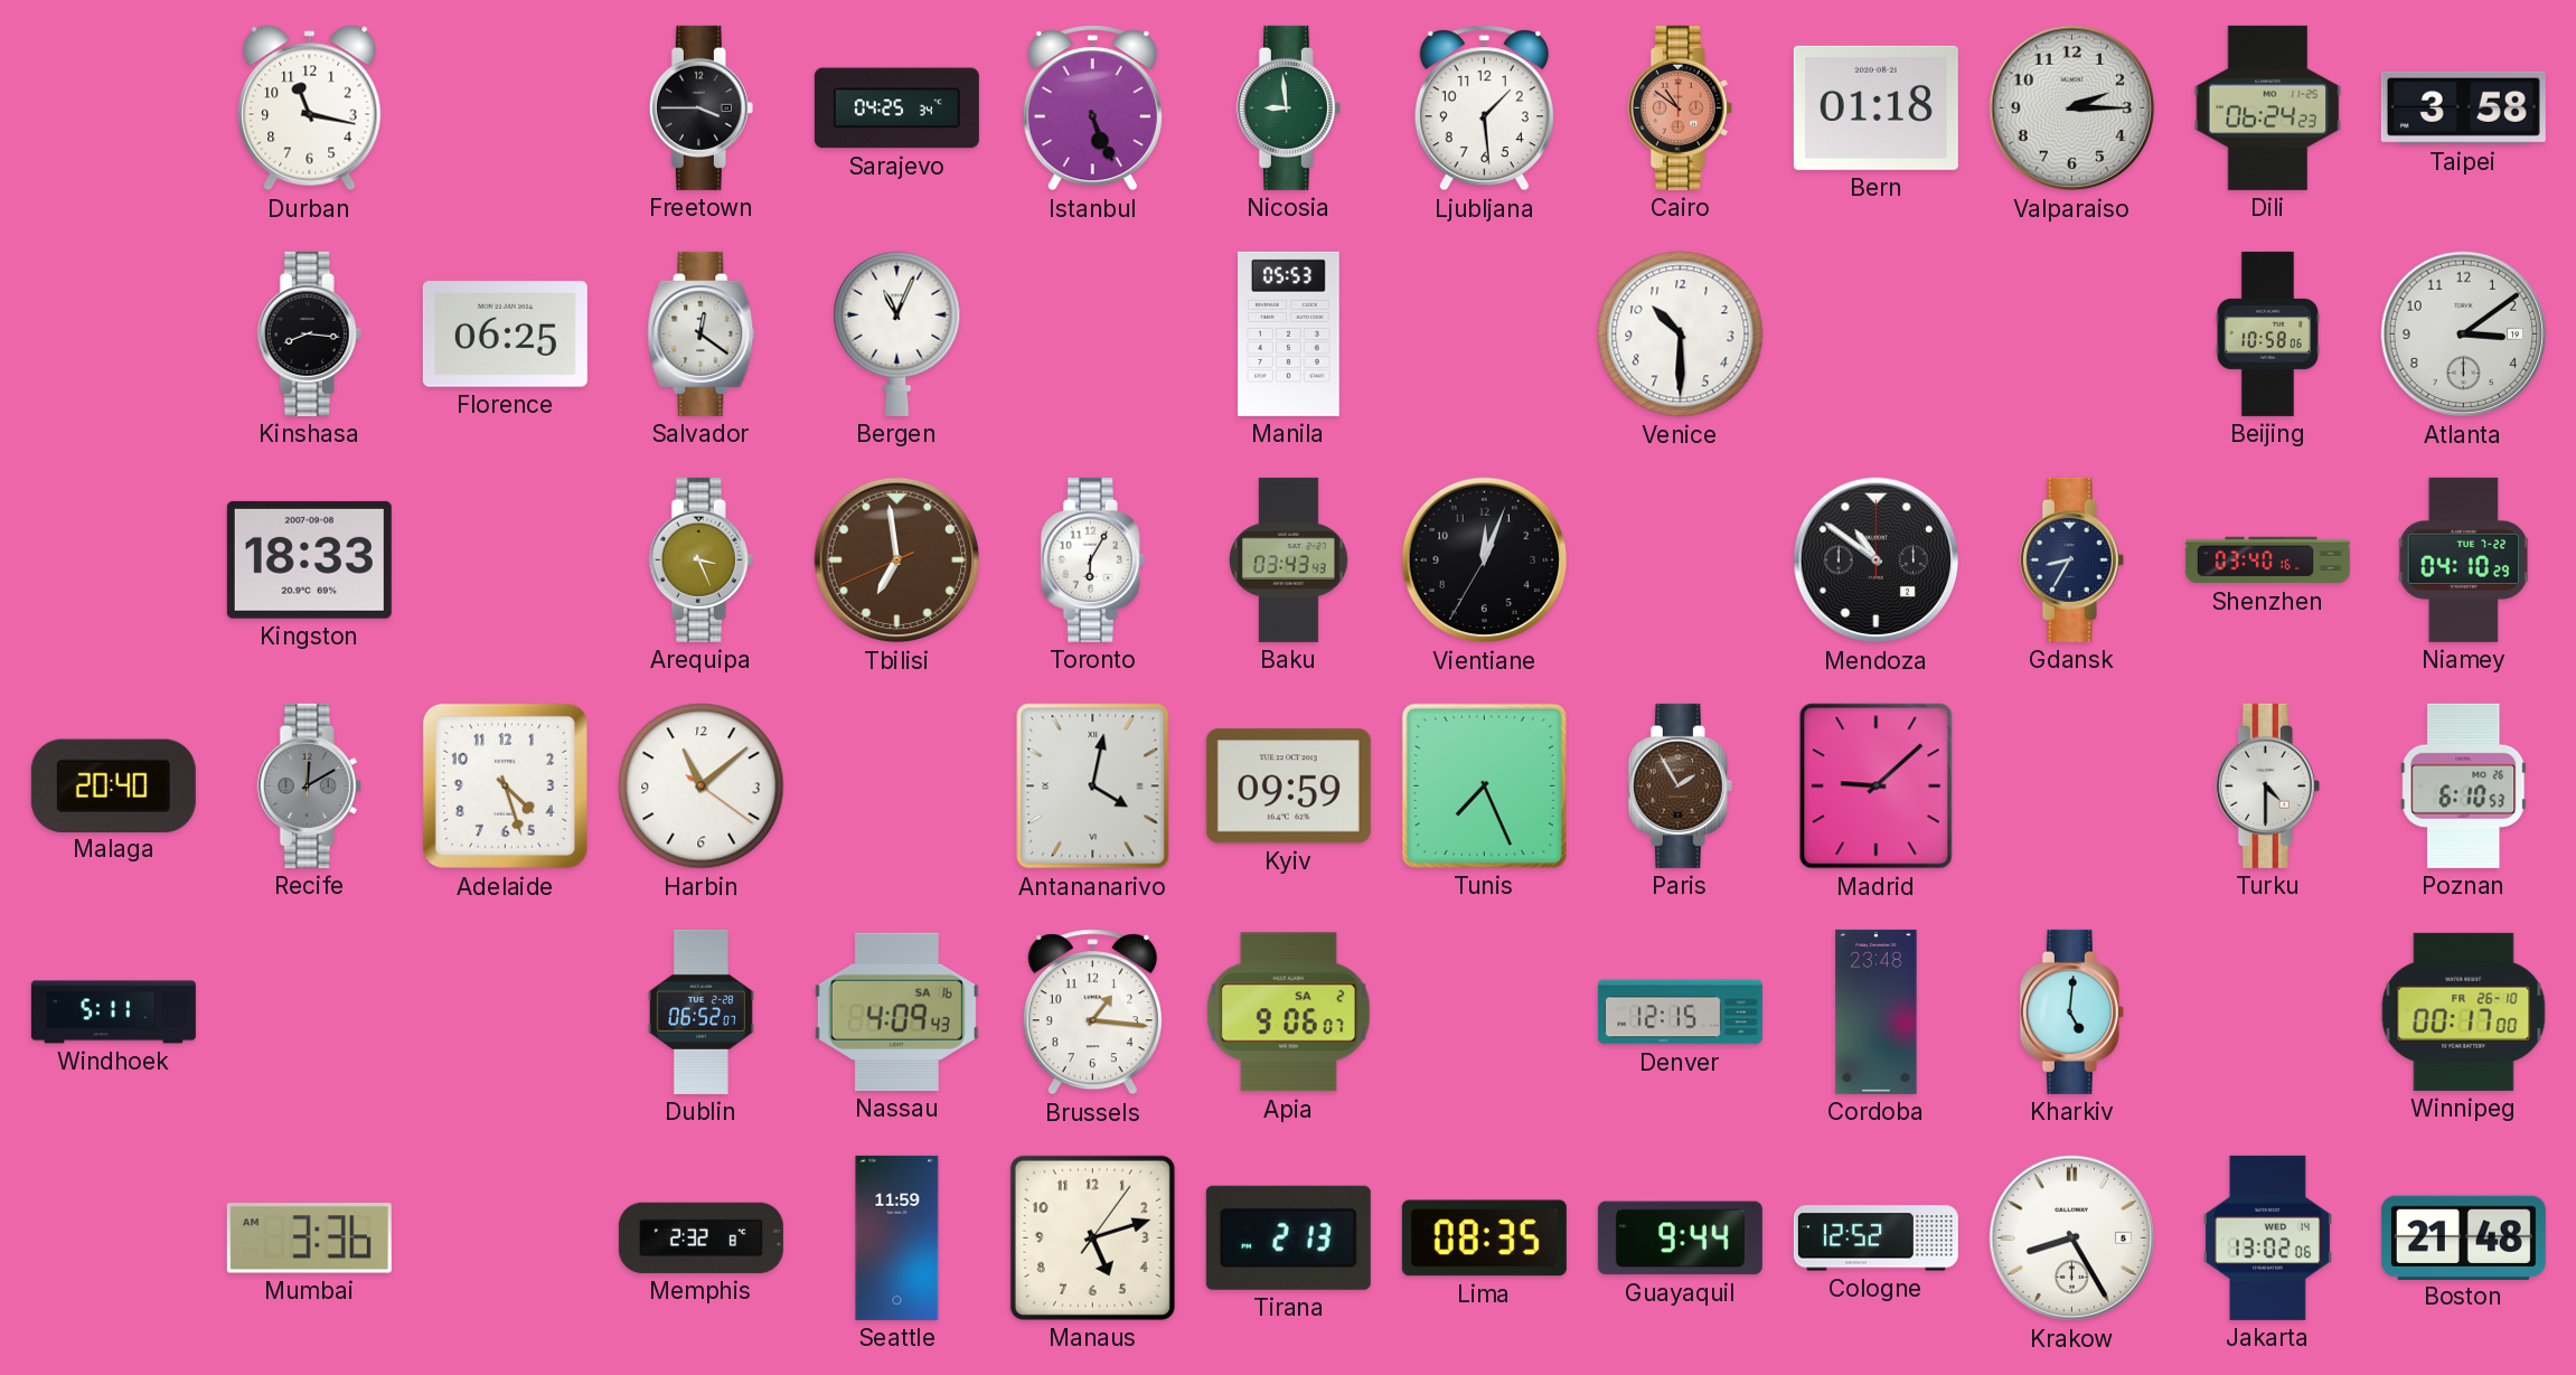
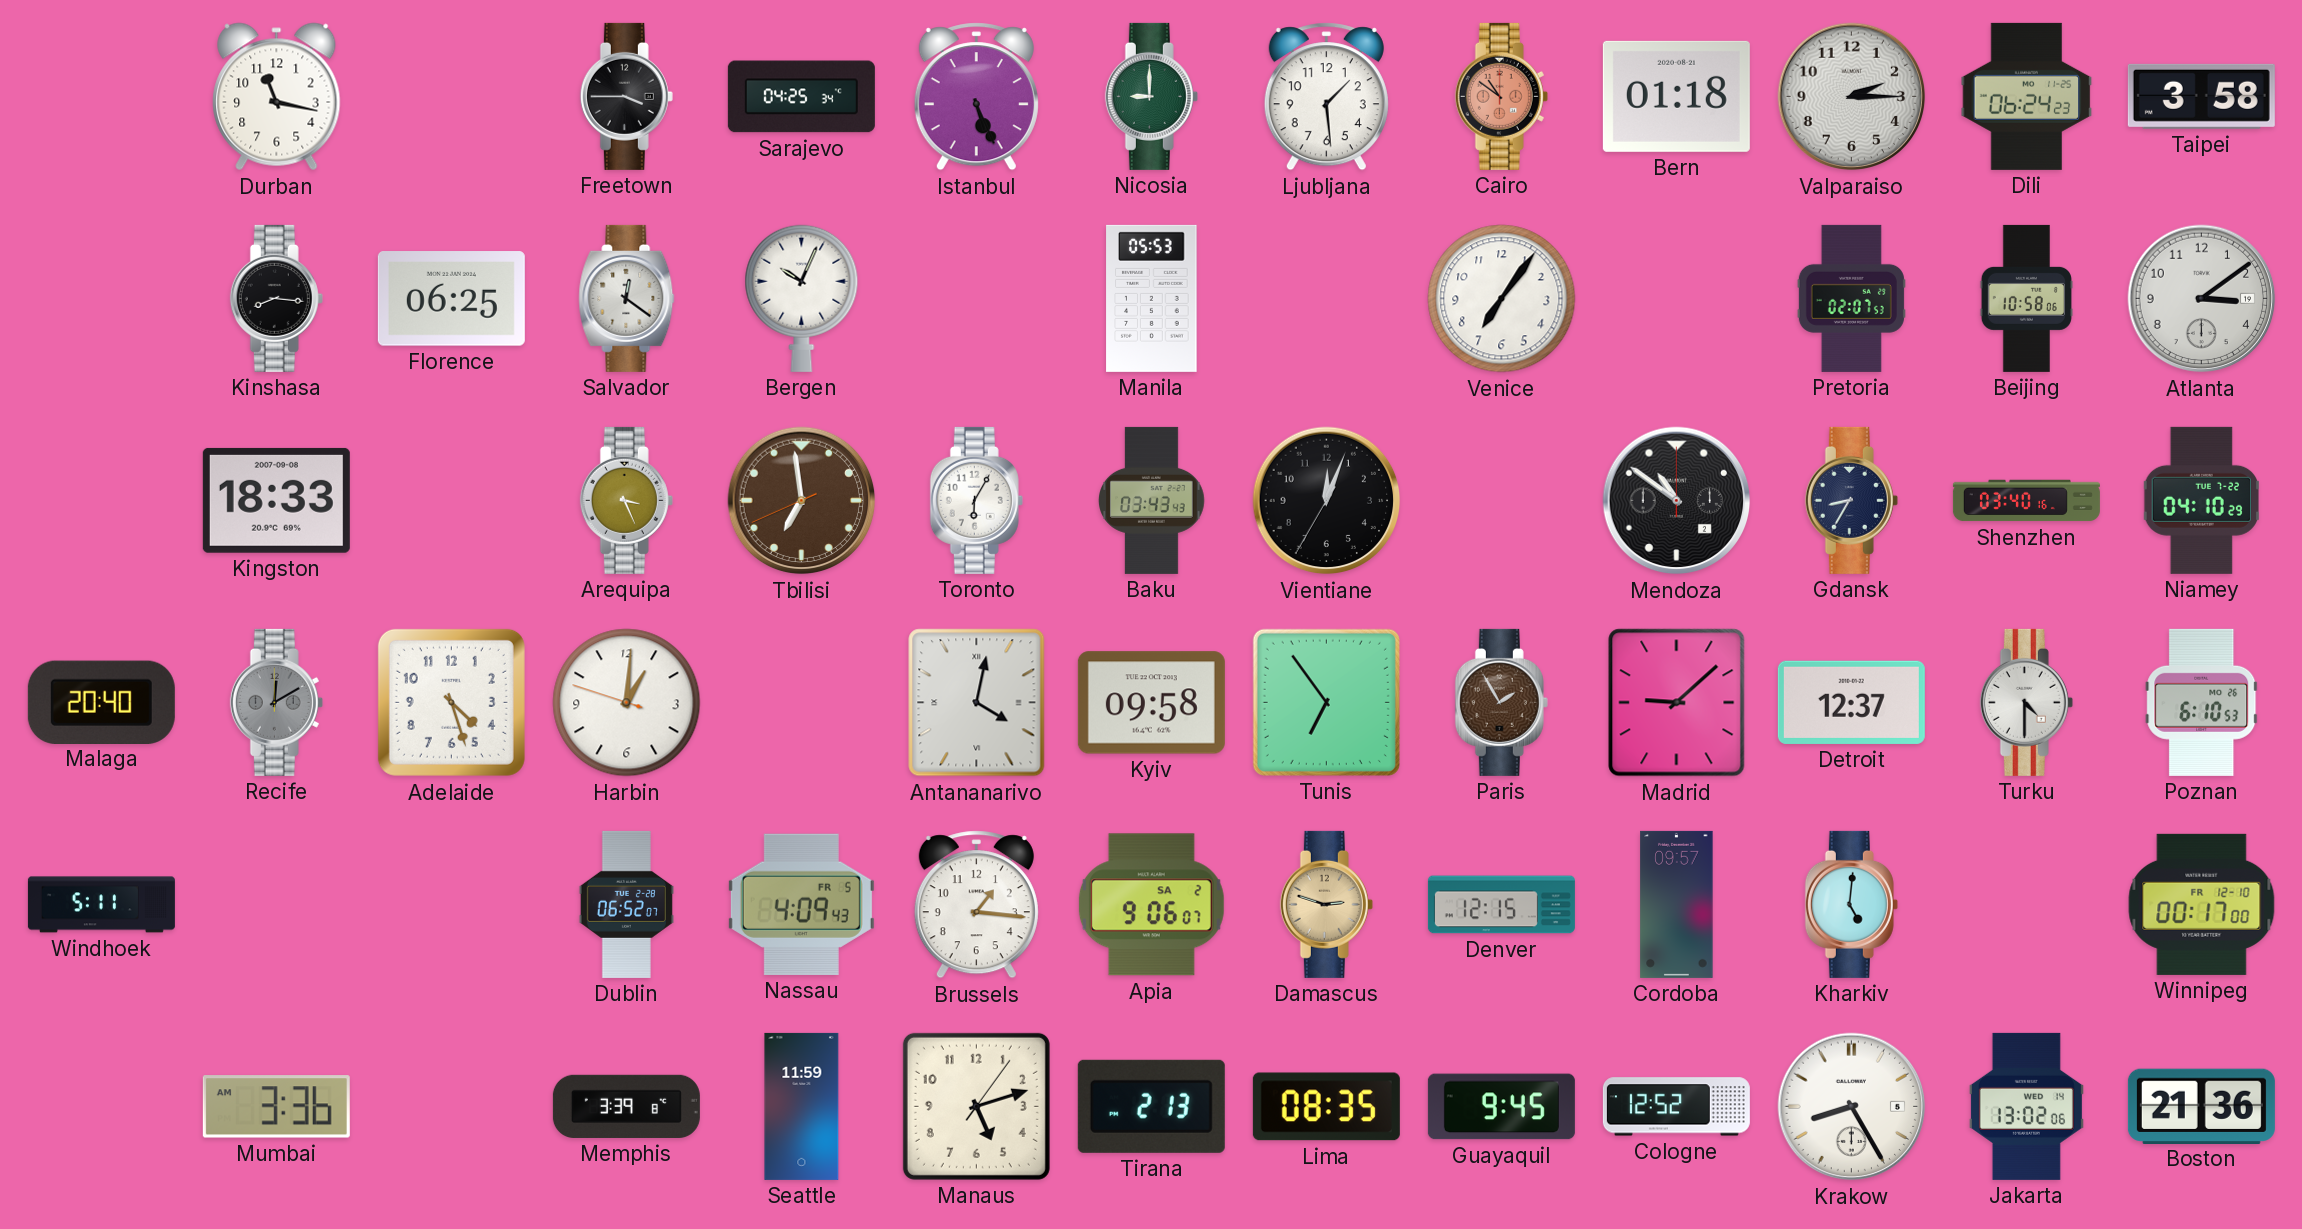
Nicosia: 8:59 -> 9:00
Bergen: 11:04 -> 10:04
Venice: 10:30 -> 7:06
Pretoria: none -> 02:07
Harbin: 11:08 -> 1:00
Kyiv: 09:59 -> 09:58
Tunis: 7:26 -> 6:54
Detroit: none -> 12:37
Nassau date: SA 16 -> FR 5
Damascus: none -> 2:48
Cordoba: 23:48 -> 09:57
Winnipeg date: FR 26-10 -> FR 12-10
Memphis: 2:32 -> 3:39
Guayaquil: 9:44 -> 9:45
Boston: 21:48 -> 21:36
